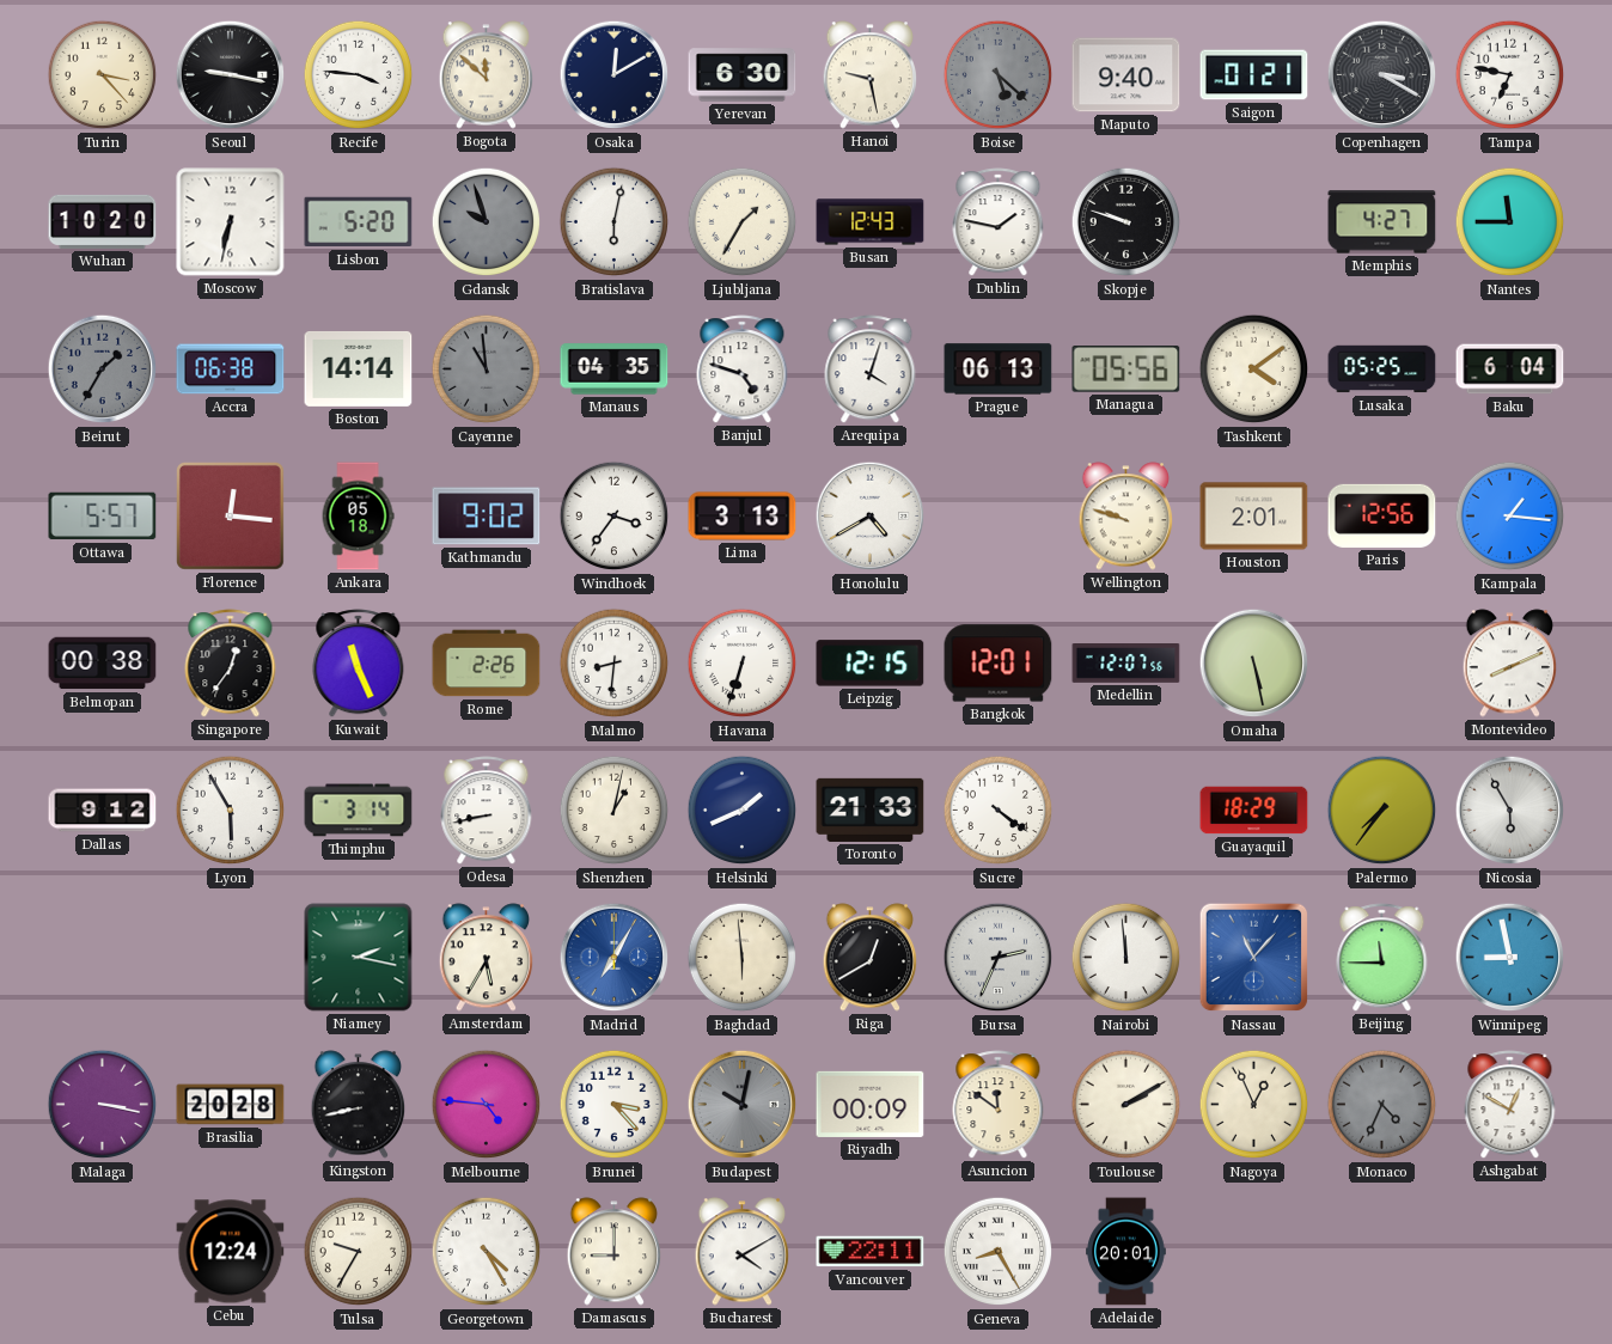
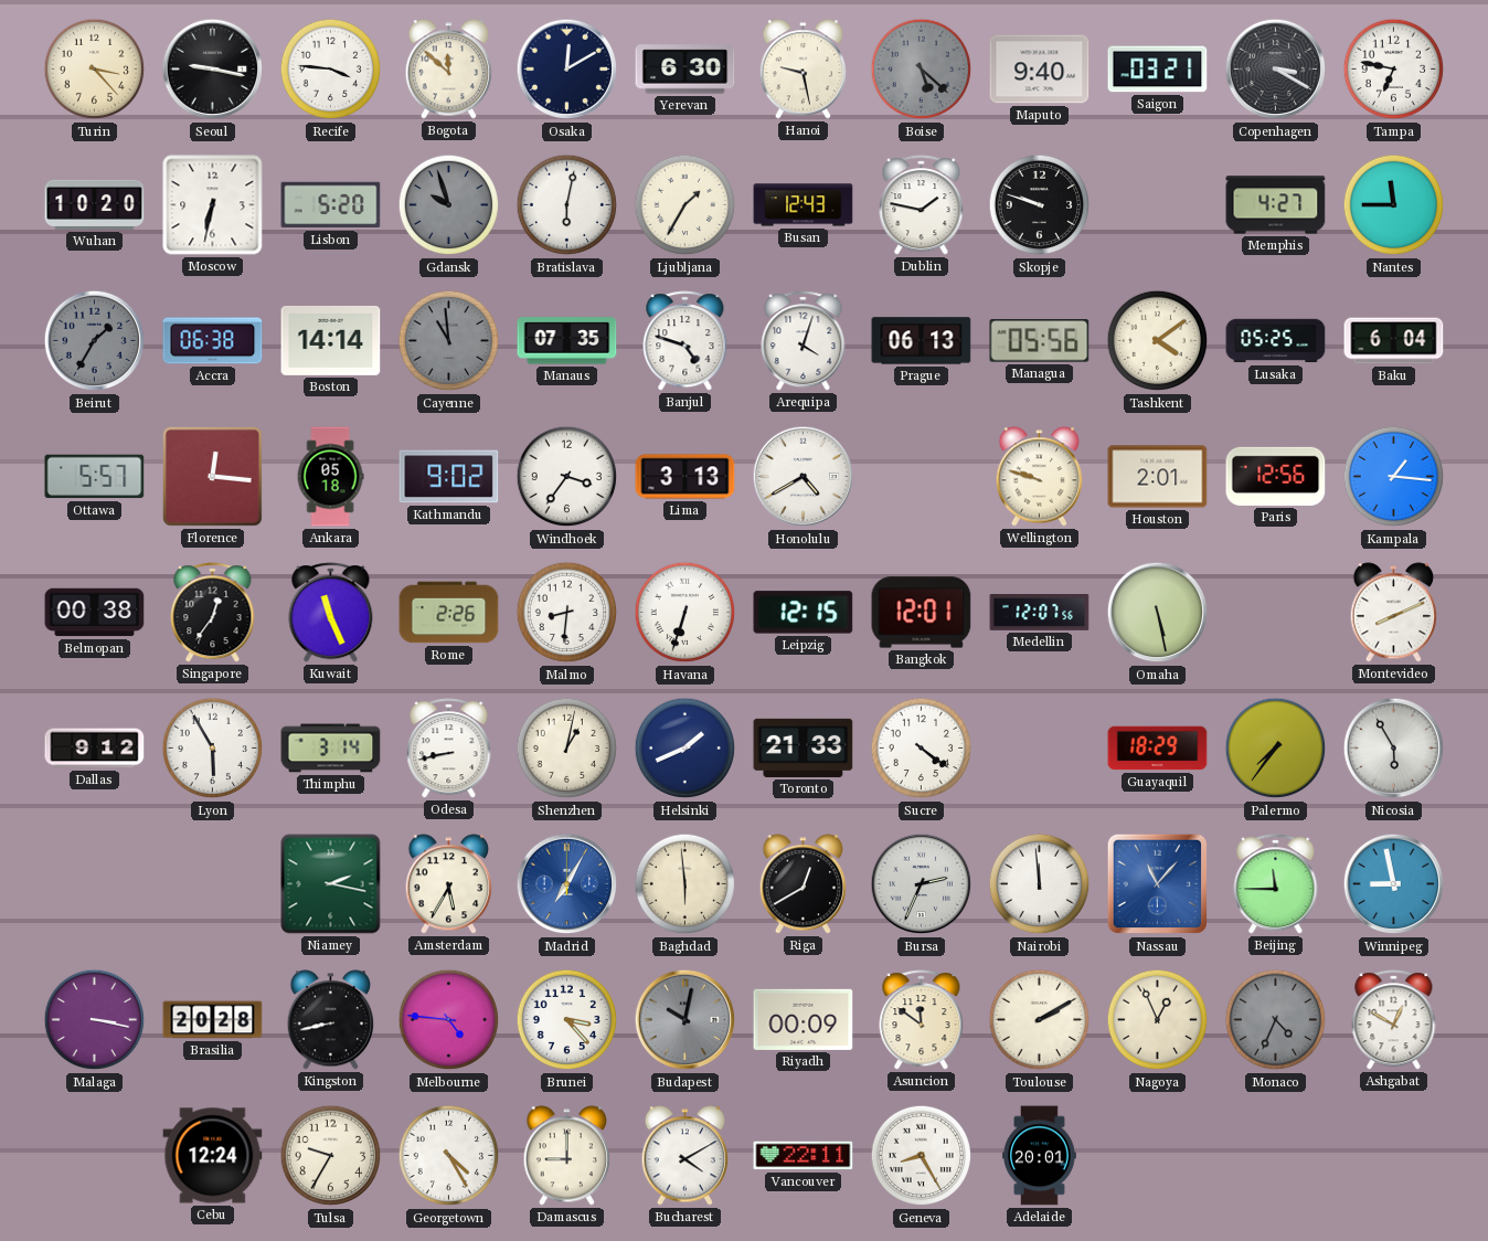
Saigon: 01:21 -> 03:21
Manaus: 04:35 -> 07:35
